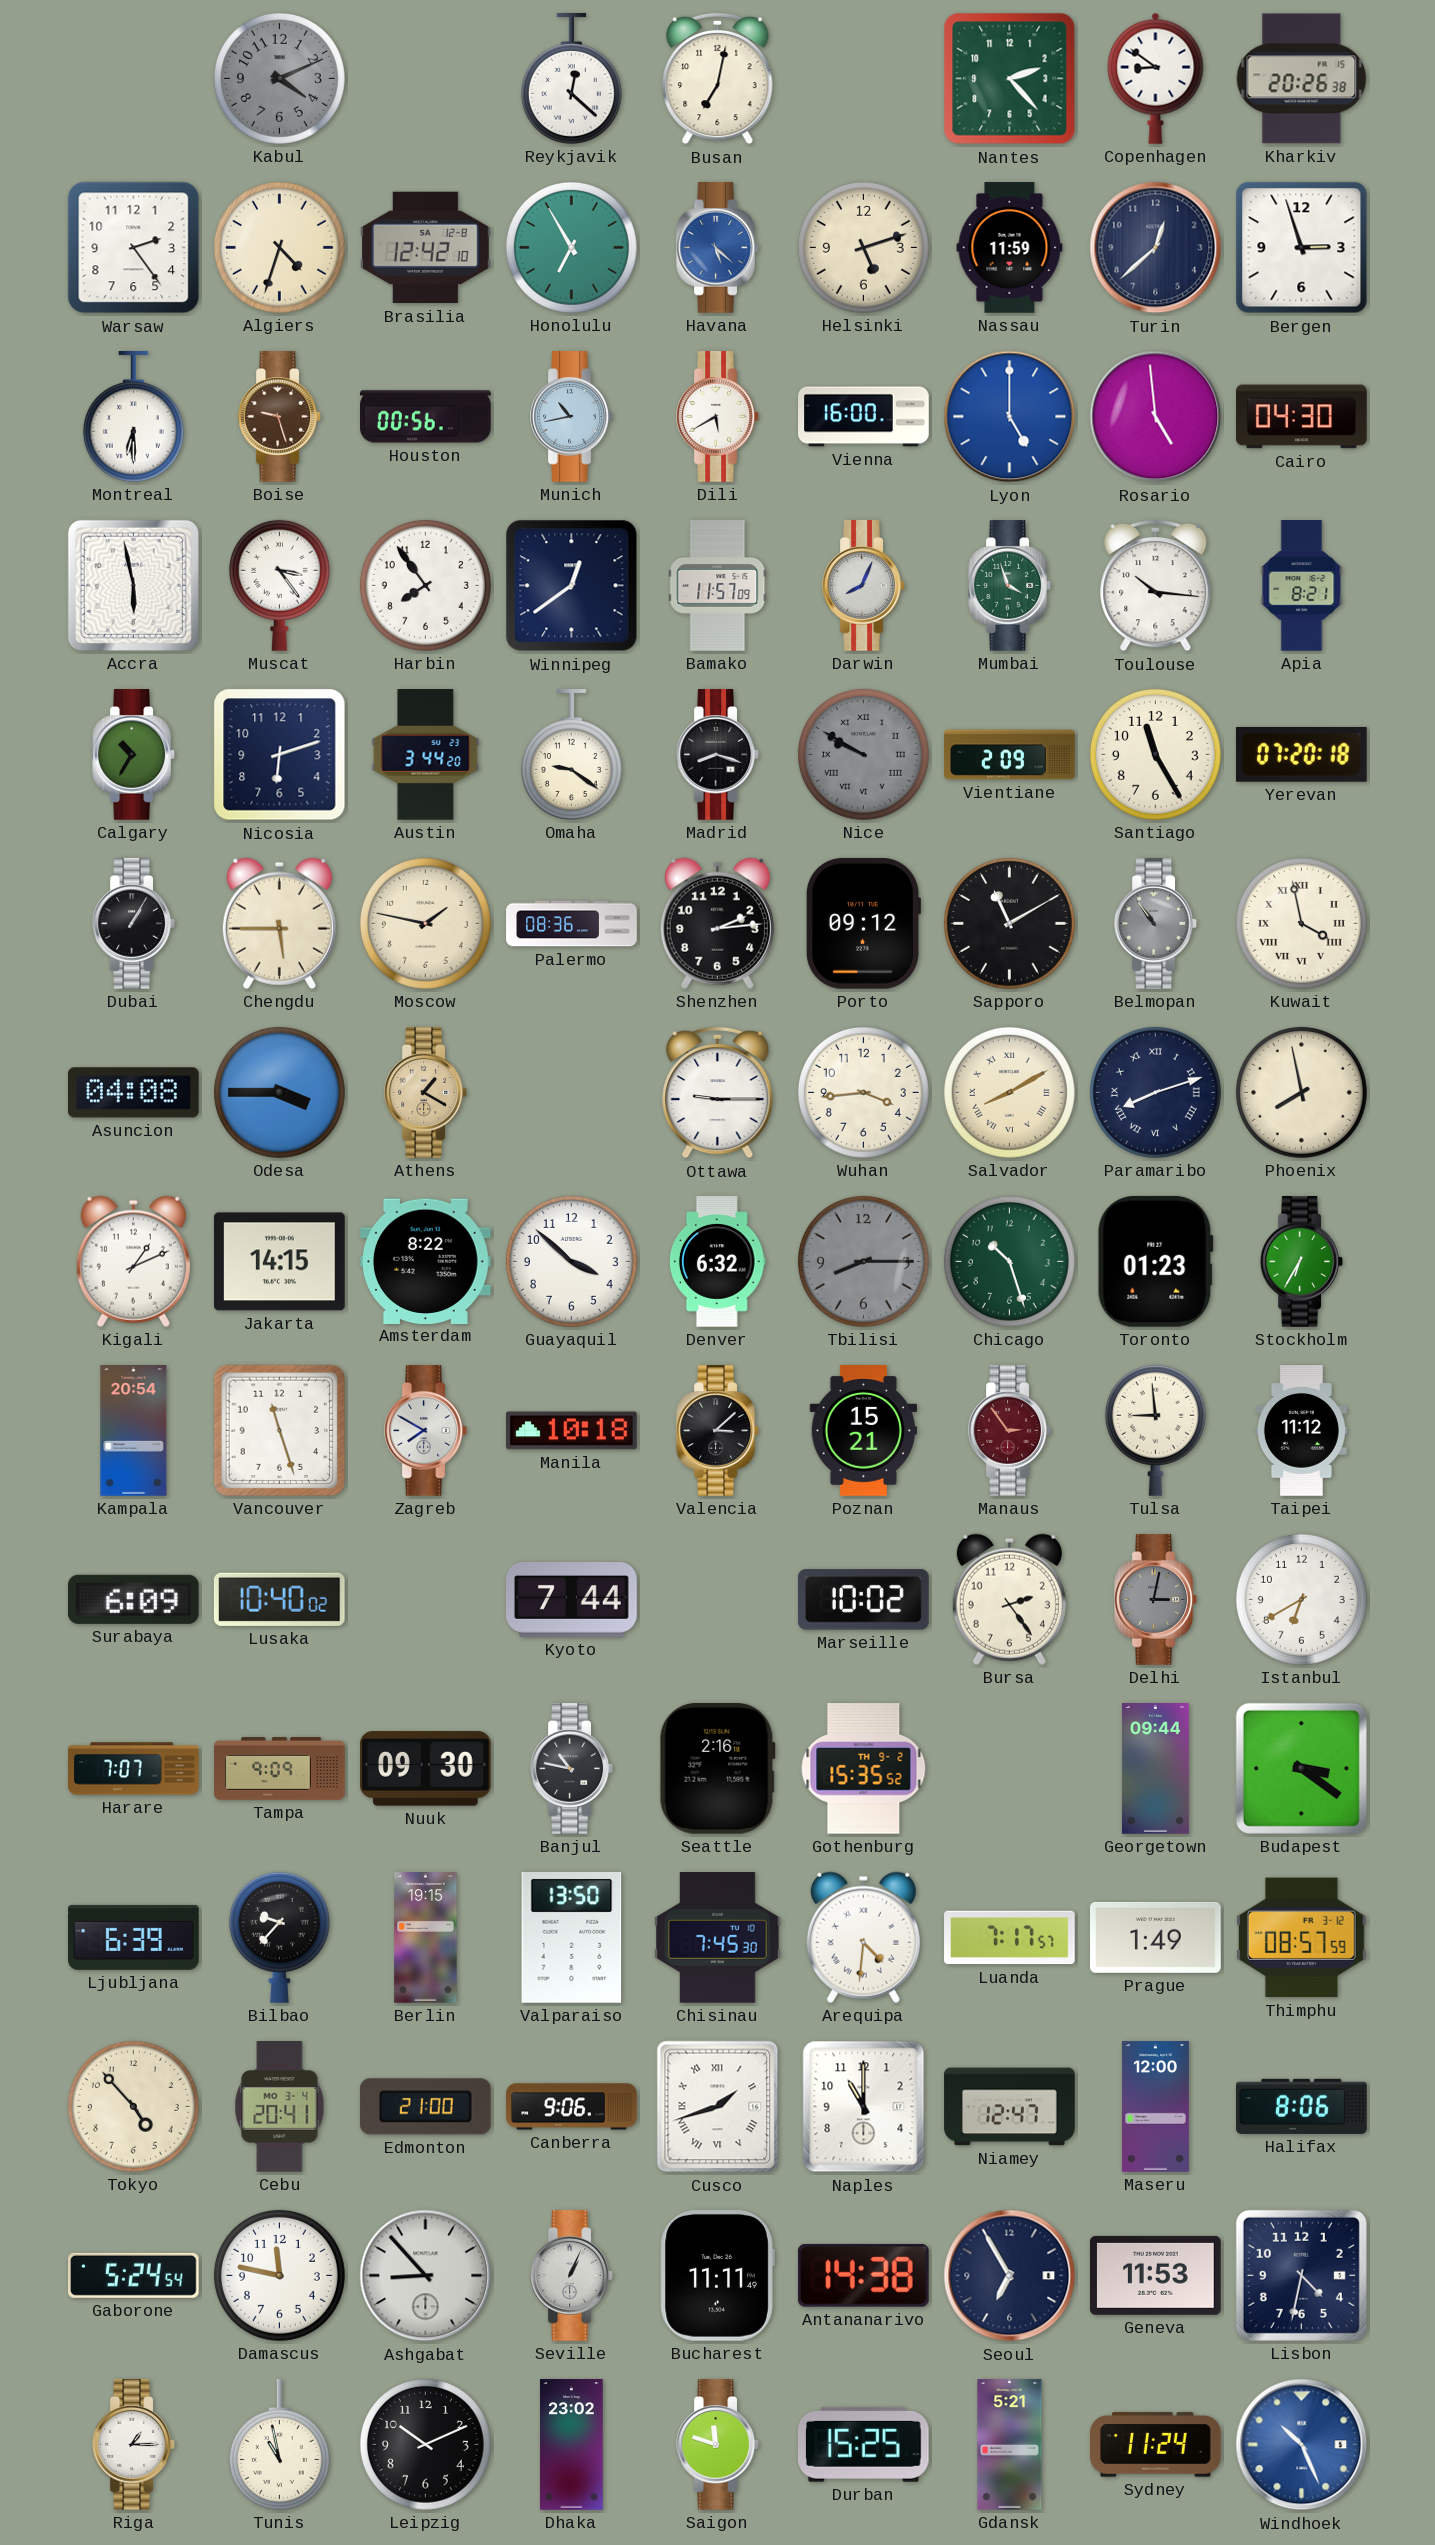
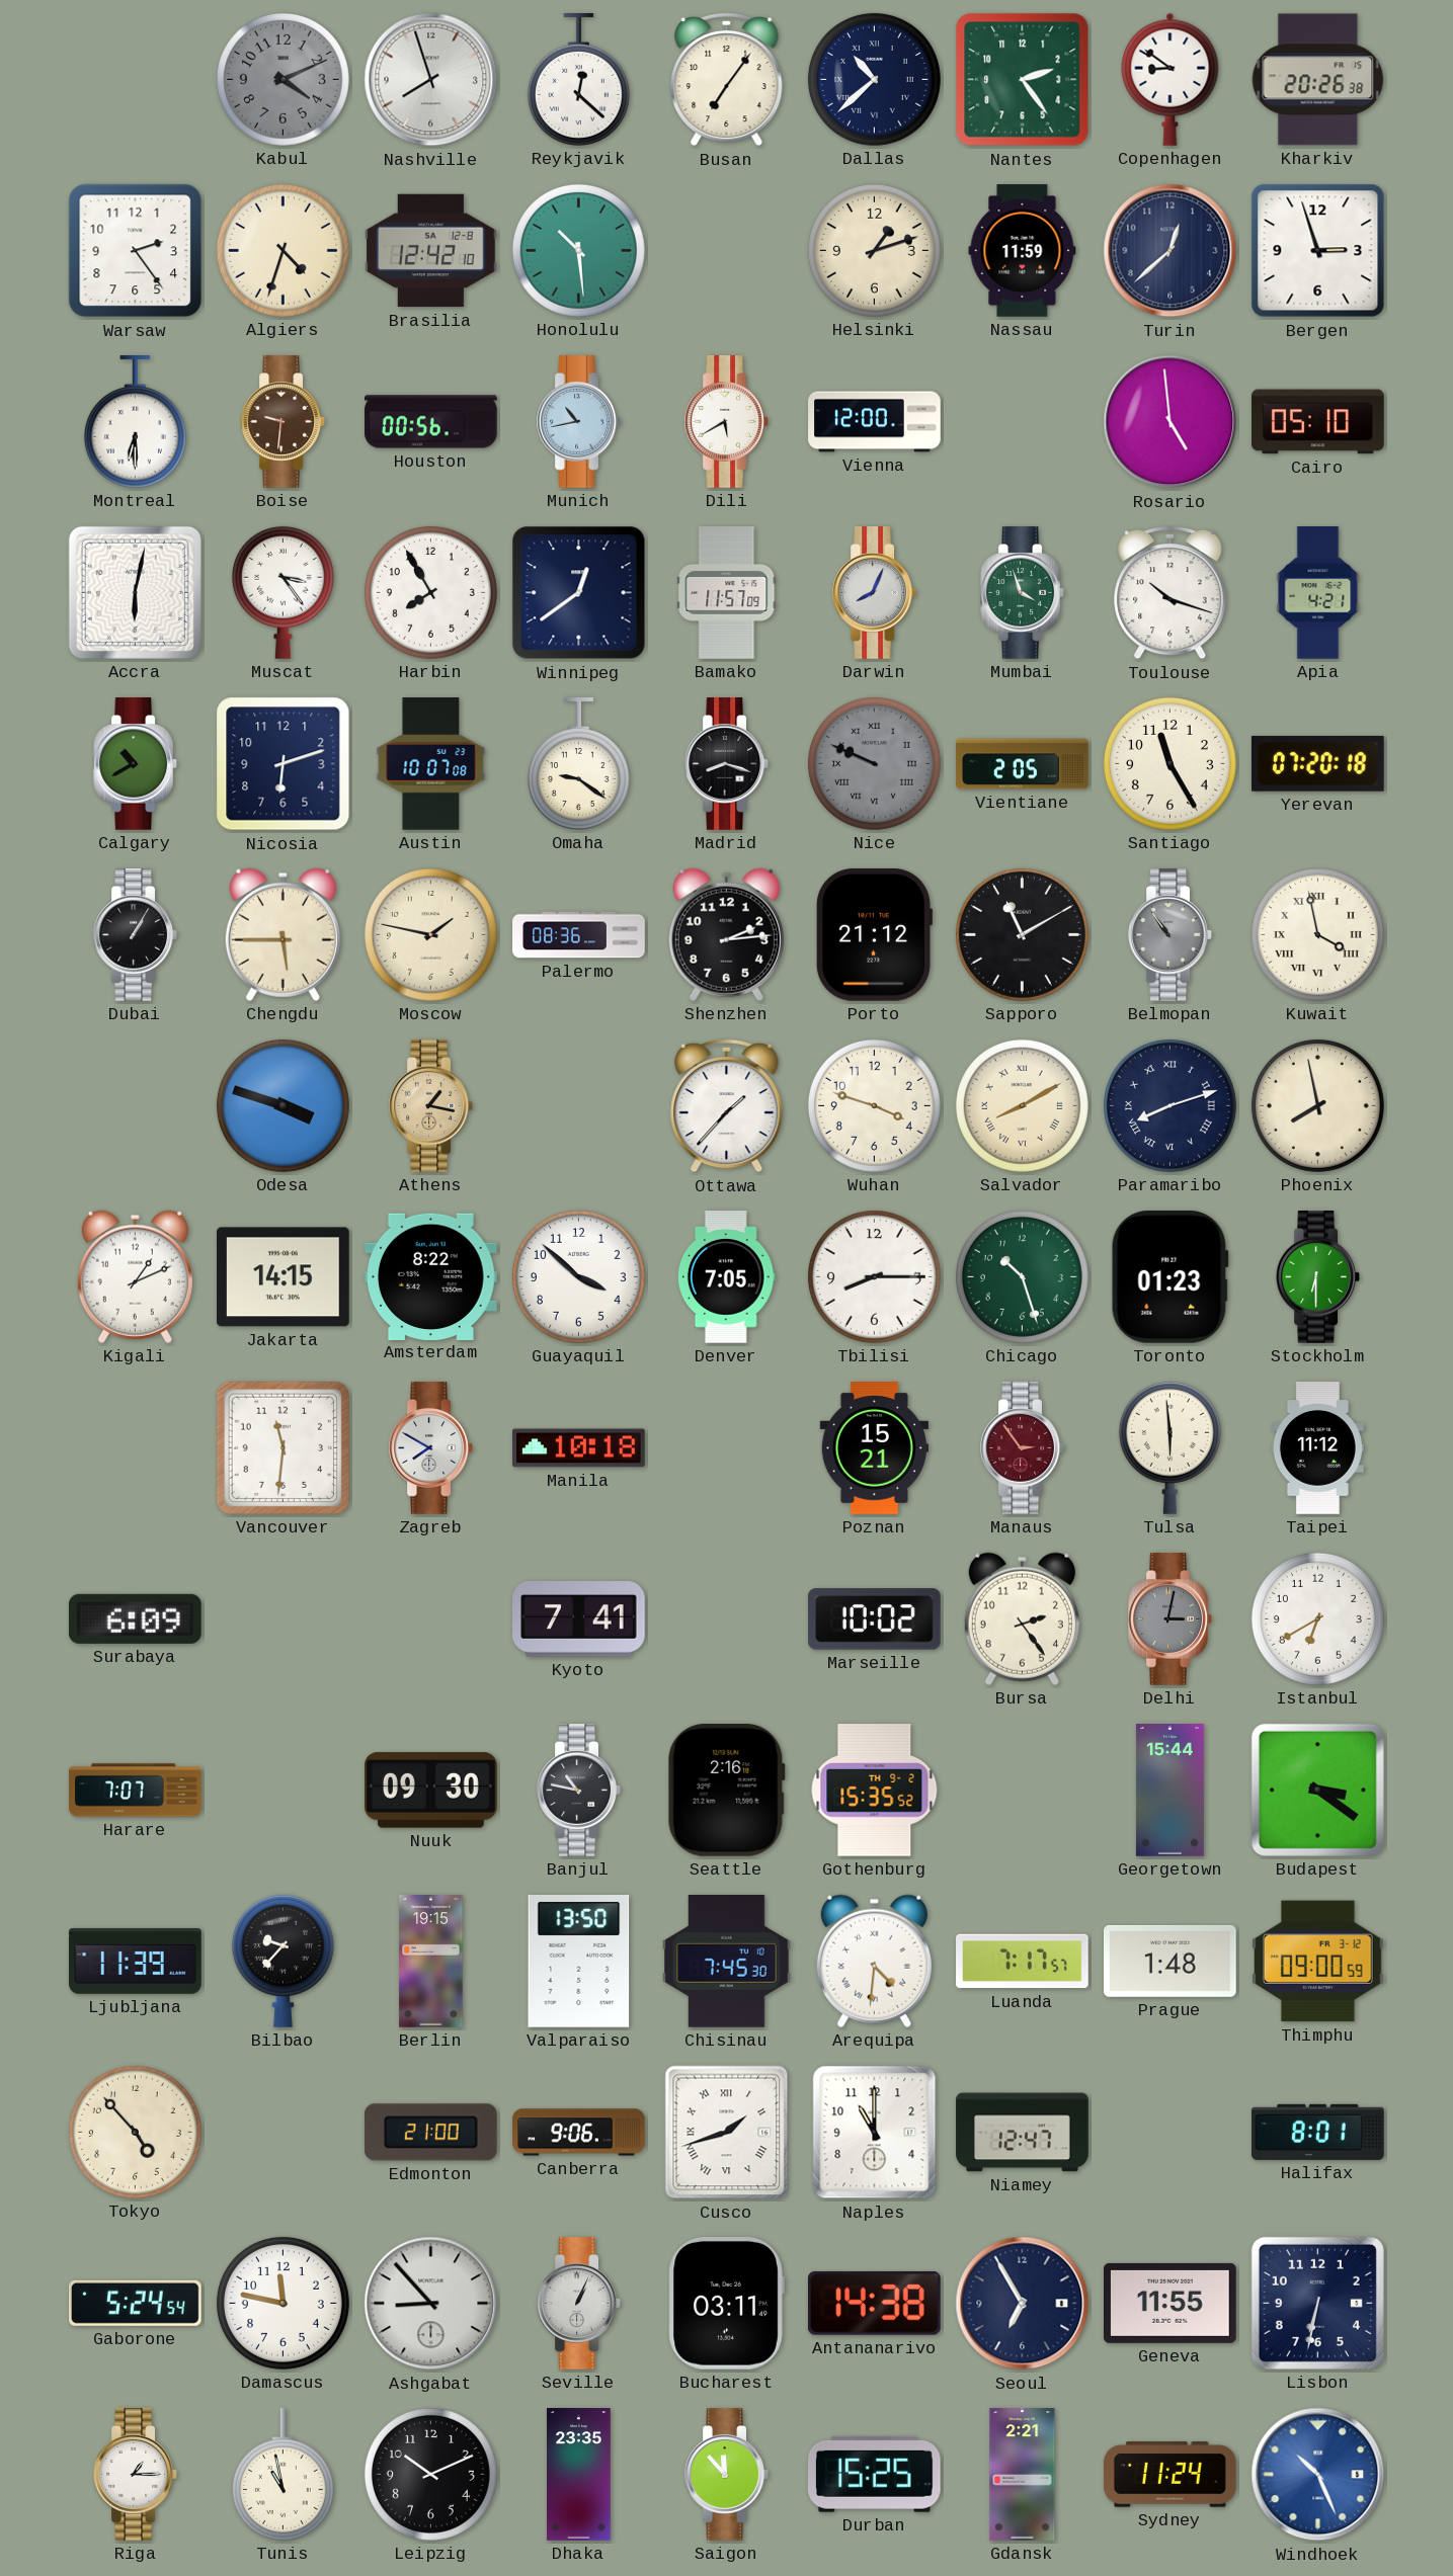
Nashville: none -> 7:57
Busan: 7:02 -> 7:06
Dallas: none -> 10:38
Nantes: 2:23 -> 2:24
Honolulu: 6:55 -> 10:29
Havana: 5:22 -> none
Helsinki: 5:12 -> 1:12
Boise: 9:27 -> 9:31
Vienna: 16:00 -> 12:00
Lyon: 5:00 -> none
Cairo: 04:30 -> 05:10
Accra: 5:58 -> 6:02
Harbin: 7:54 -> 7:55
Toulouse: 10:16 -> 10:18
Apia: 8:21 -> 4:21
Calgary: 10:35 -> 10:40
Austin: 3:44 -> 10:07
Nice: 9:50 -> 9:49
Vientiane: 2:09 -> 2:05
Porto: 09:12 -> 21:12
Asuncion: 04:08 -> none
Odesa: 3:45 -> 3:48
Athens: 1:20 -> 1:17
Ottawa: 9:15 -> 1:37
Wuhan: 3:44 -> 3:48
Denver: 6:32 -> 7:05
Tbilisi dial: grey -> white
Stockholm: 6:35 -> 6:30
Kampala: 20:54 -> none
Vancouver: 11:27 -> 11:31
Valencia: 3:08 -> none
Tulsa: 8:59 -> 5:59
Lusaka: 10:40 -> none
Kyoto: 7:44 -> 7:41
Tampa: 9:09 -> none
Georgetown: 09:44 -> 15:44
Ljubljana: 6:39 -> 11:39
Prague: 1:49 -> 1:48
Thimphu: 08:57 -> 09:00
Cebu: 20:41 -> none
Maseru: 12:00 -> none
Halifax: 8:06 -> 8:01
Bucharest: 11:11 -> 03:11
Geneva: 11:53 -> 11:55
Lisbon: 4:32 -> 6:32
Dhaka: 23:02 -> 23:35
Saigon: 11:48 -> 11:53
Gdansk: 5:21 -> 2:21
